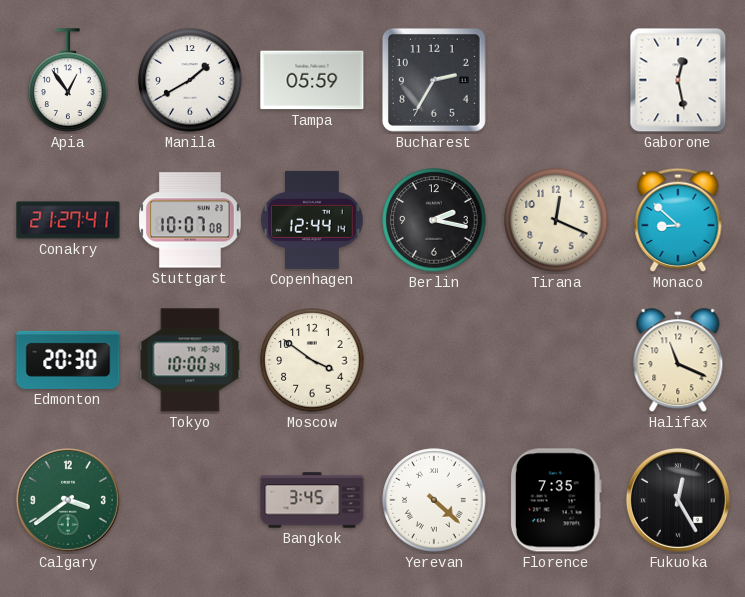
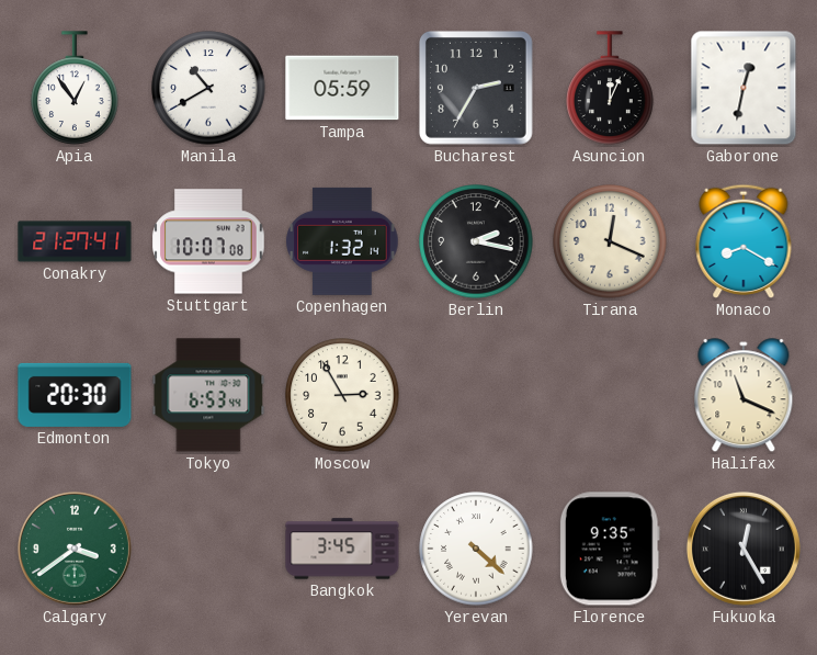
Manila: 1:40 -> 10:40
Asuncion: none -> 12:04
Gaborone: 12:28 -> 12:32
Copenhagen: 12:44 -> 1:32
Monaco: 8:52 -> 8:20
Tokyo: 10:00 -> 6:53
Moscow: 3:51 -> 2:55
Florence: 7:35 -> 9:35
